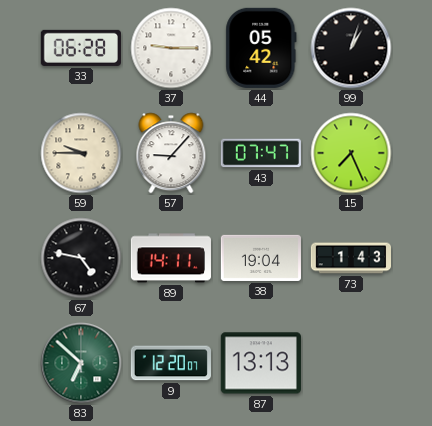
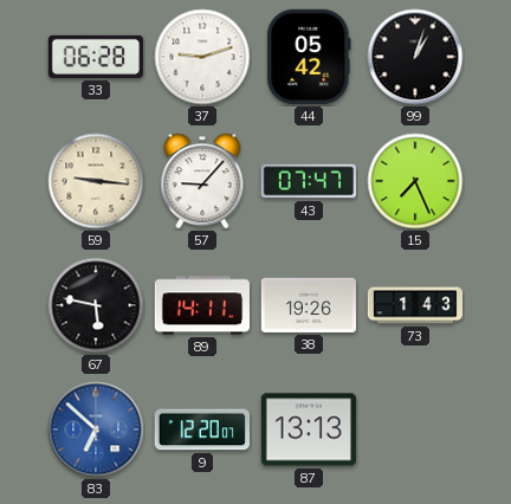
37: 9:15 -> 9:12
59: 9:45 -> 9:16
67: 4:47 -> 5:47
38: 19:04 -> 19:26
83 dial: green -> blue
